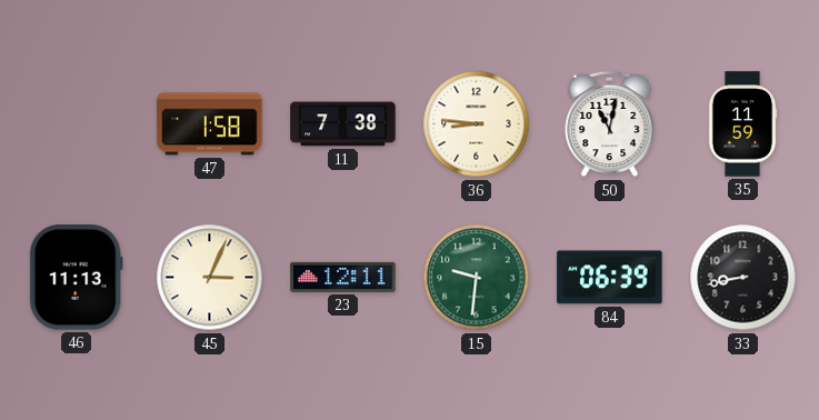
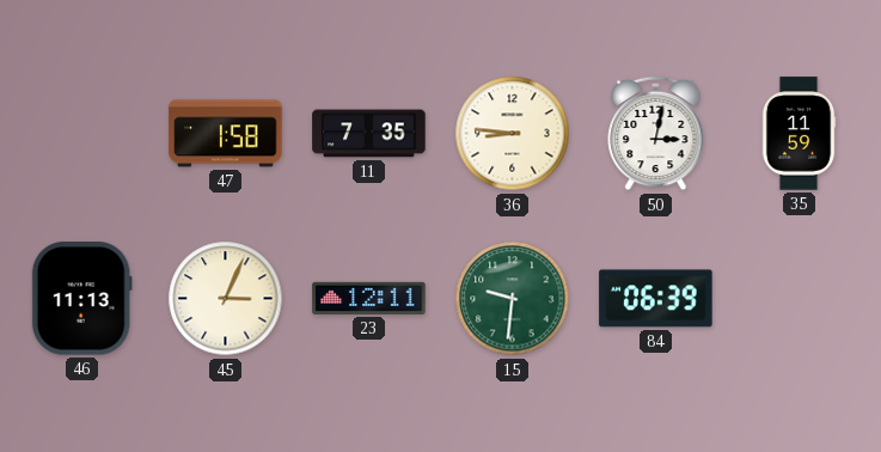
11: 7:38 -> 7:35
50: 11:02 -> 3:02
33: 8:43 -> none
